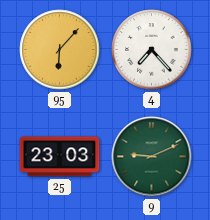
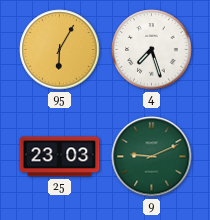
95: 6:07 -> 6:05
4: 7:23 -> 7:27
